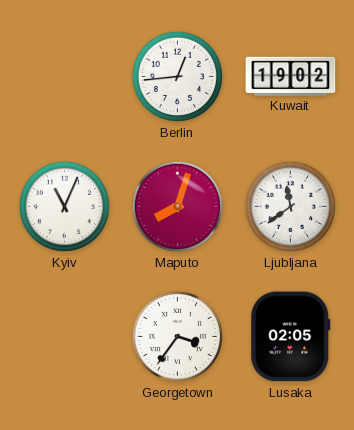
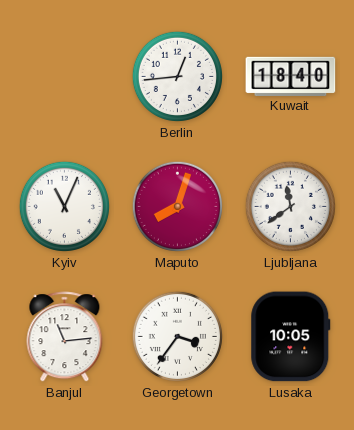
Kuwait: 19:02 -> 18:40
Banjul: none -> 11:14
Lusaka: 02:05 -> 10:05
